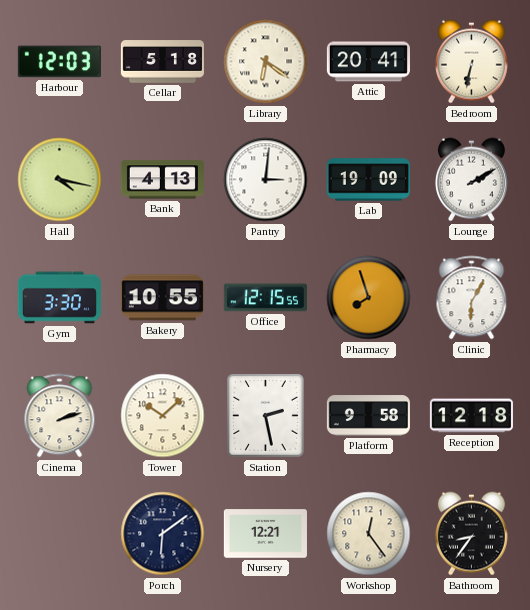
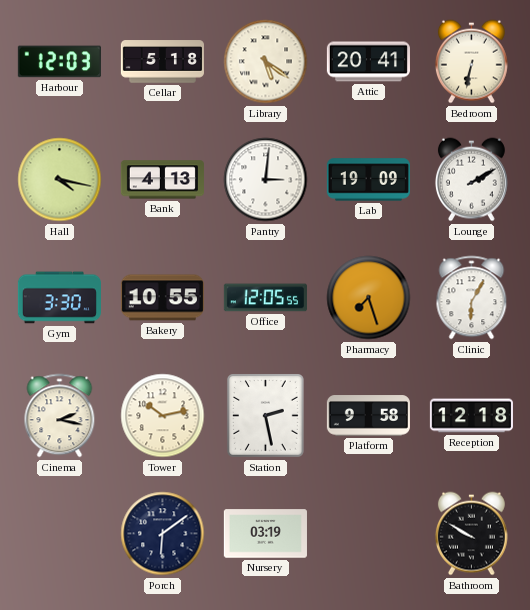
Library: 6:21 -> 5:21
Office: 12:15 -> 12:05
Pharmacy: 7:57 -> 7:27
Cinema: 2:12 -> 2:17
Tower: 10:08 -> 10:13
Nursery: 12:21 -> 03:19
Workshop: 12:24 -> none
Bathroom: 8:36 -> 9:50
